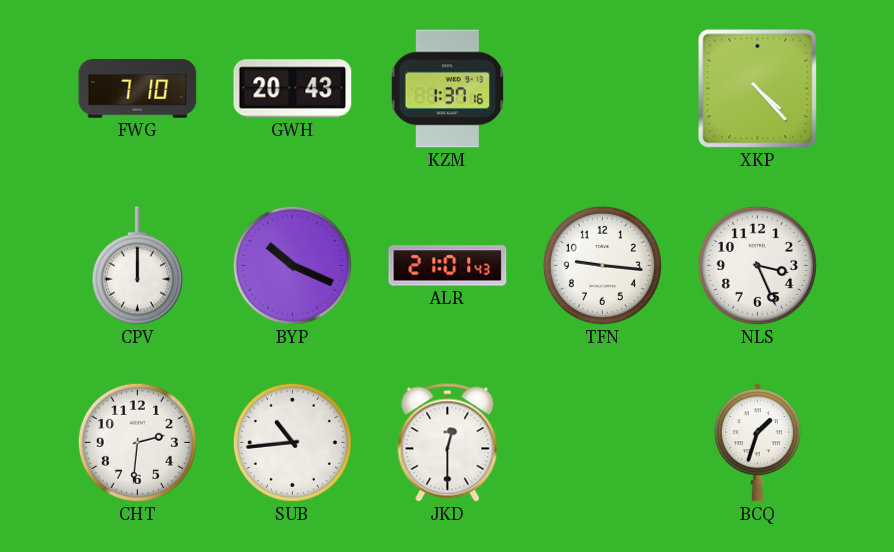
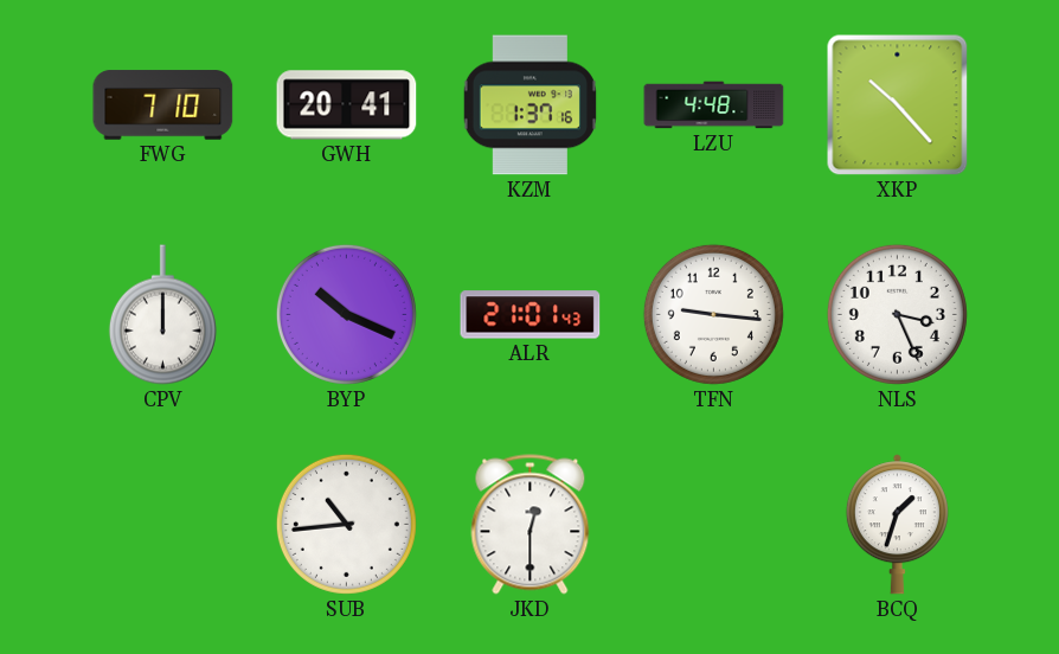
GWH: 20:43 -> 20:41
LZU: none -> 4:48
XKP: 4:23 -> 10:23
CHT: 2:31 -> none
